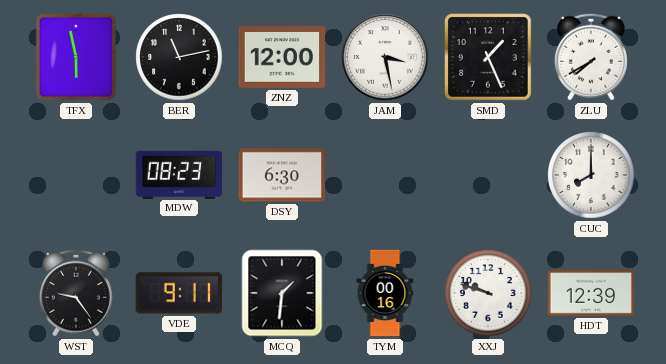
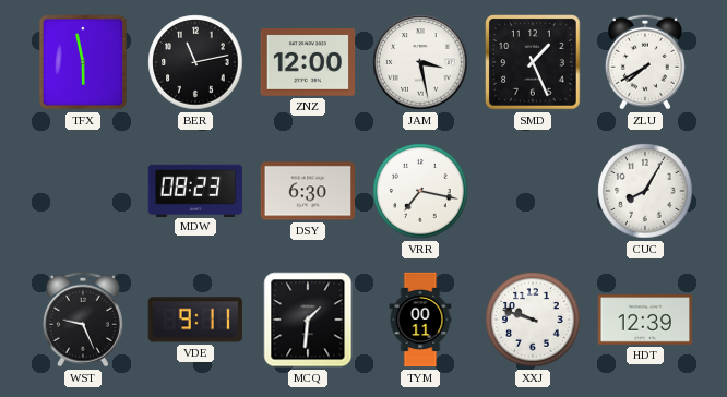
VRR: none -> 7:17
CUC: 8:00 -> 8:05
WST: 9:24 -> 9:26
TYM: 00:16 -> 00:11
